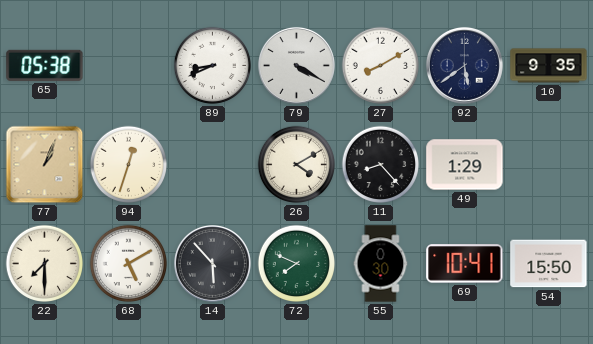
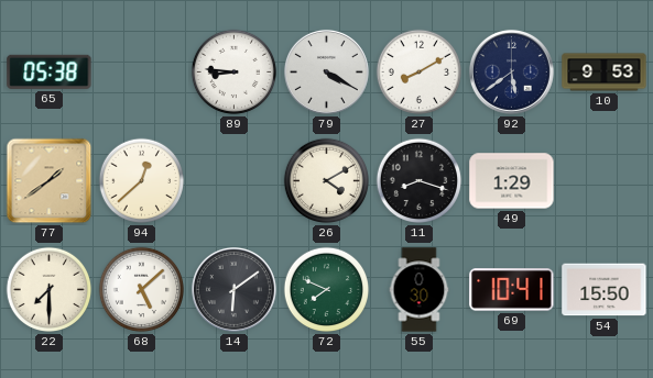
89: 8:41 -> 8:46
10: 9:35 -> 9:53
77: 1:04 -> 1:39
94: 12:33 -> 12:38
11: 8:23 -> 8:18
68: 5:10 -> 5:08
14: 5:53 -> 6:09
